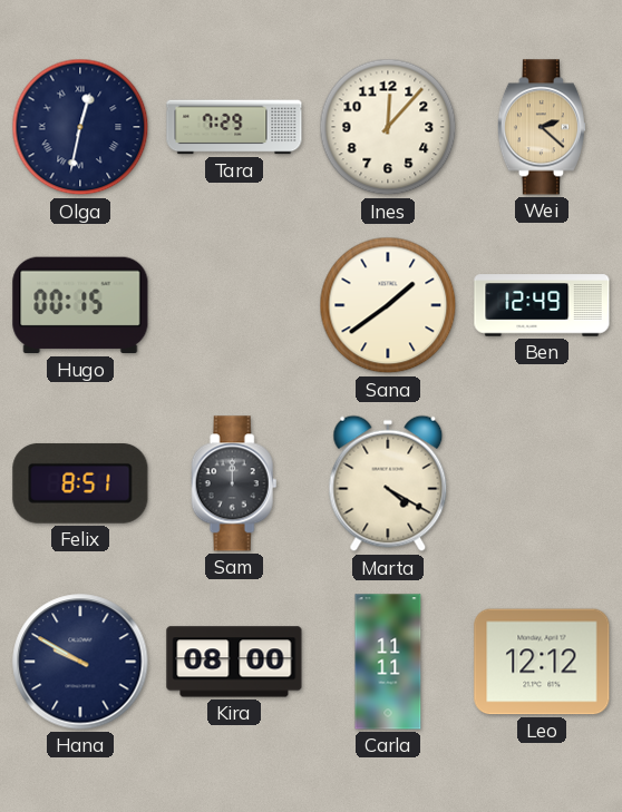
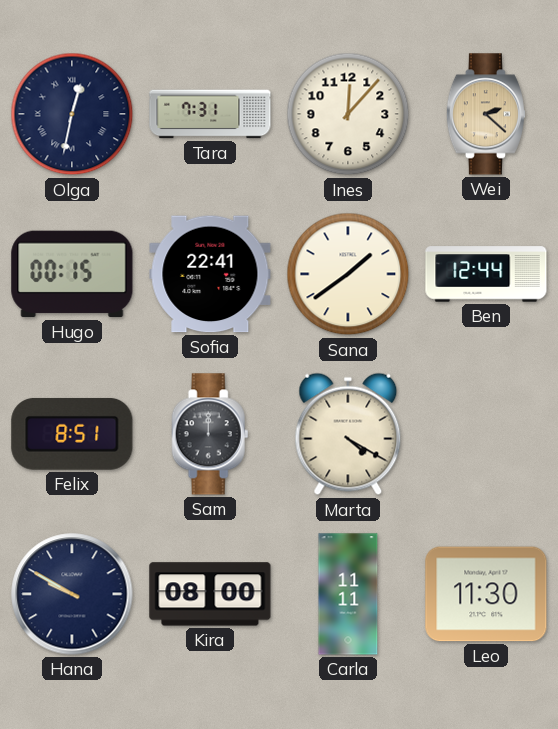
Tara: 7:29 -> 7:31
Sofia: none -> 22:41
Ben: 12:49 -> 12:44
Leo: 12:12 -> 11:30
